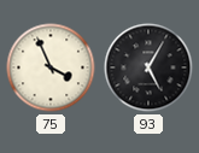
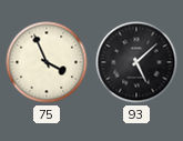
93: 5:05 -> 5:08
